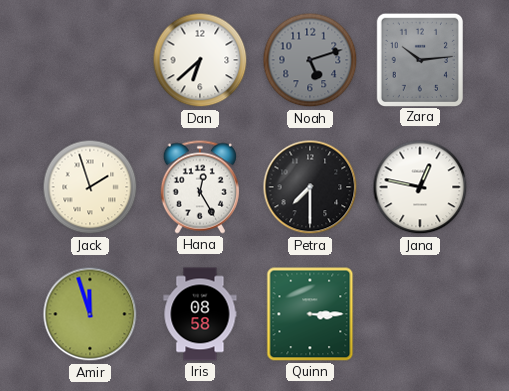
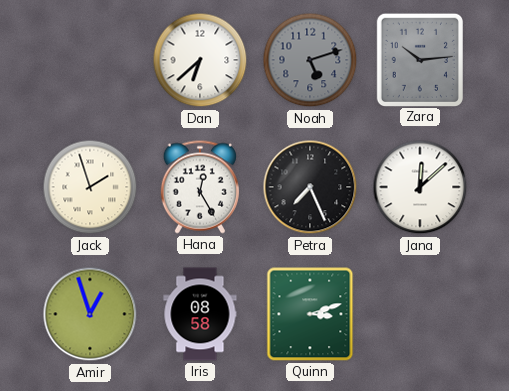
Petra: 7:30 -> 7:26
Jana: 12:47 -> 12:08
Amir: 11:57 -> 12:57
Quinn: 3:15 -> 3:12
